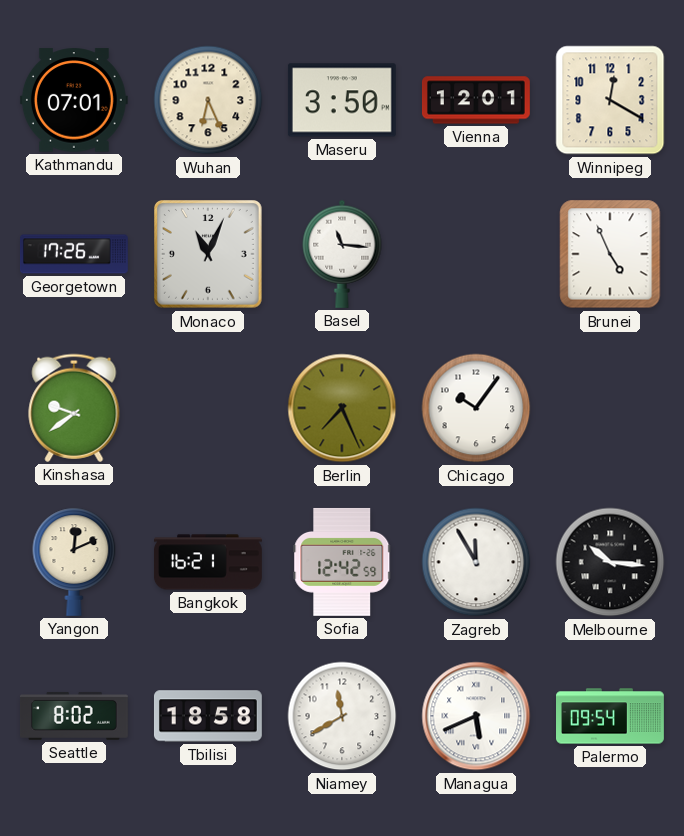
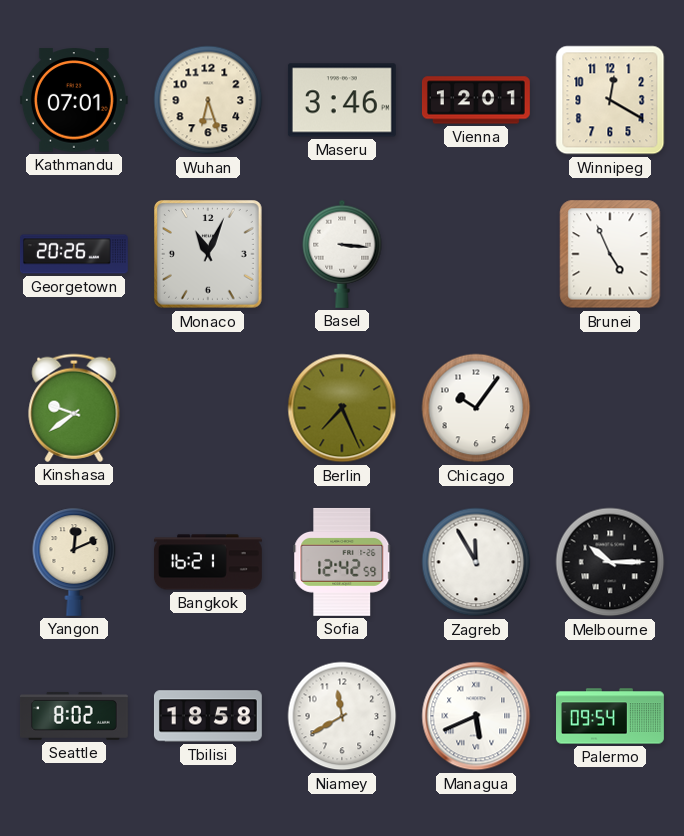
Wuhan: 6:26 -> 6:27
Maseru: 3:50 -> 3:46
Georgetown: 17:26 -> 20:26
Basel: 11:16 -> 3:16
Melbourne: 10:16 -> 10:15
